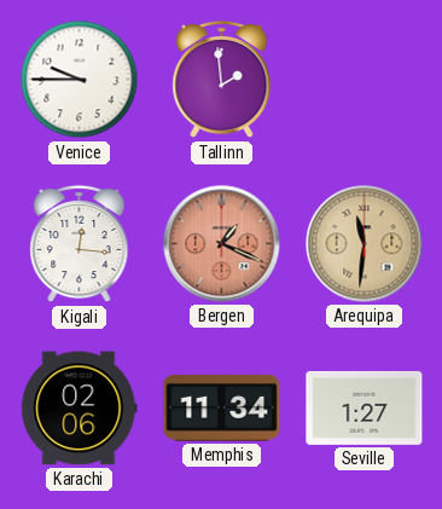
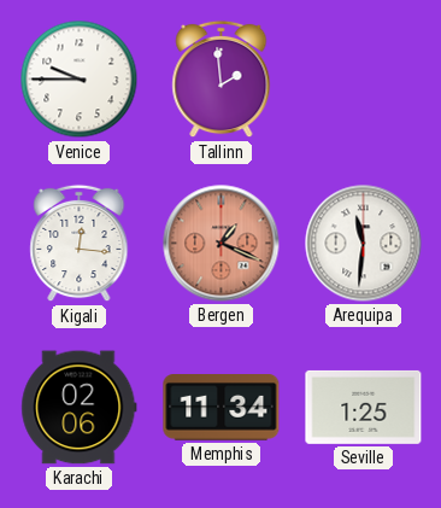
Arequipa dial: champagne -> white
Seville: 1:27 -> 1:25
